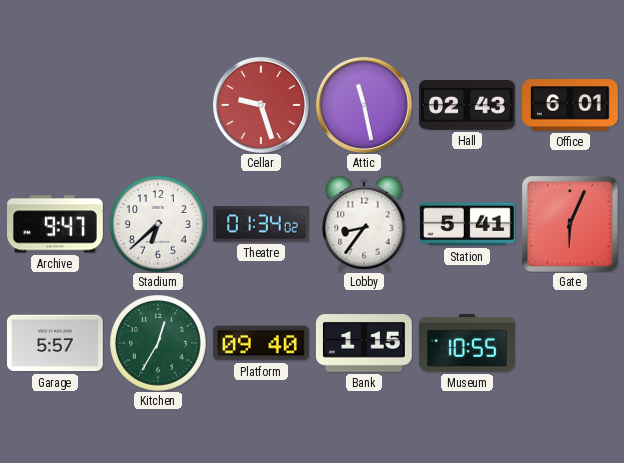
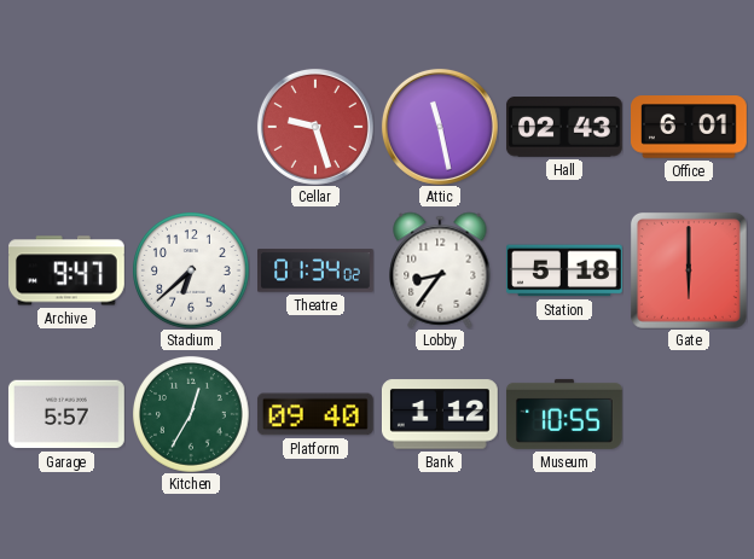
Station: 5:41 -> 5:18
Gate: 6:04 -> 6:00
Bank: 1:15 -> 1:12
